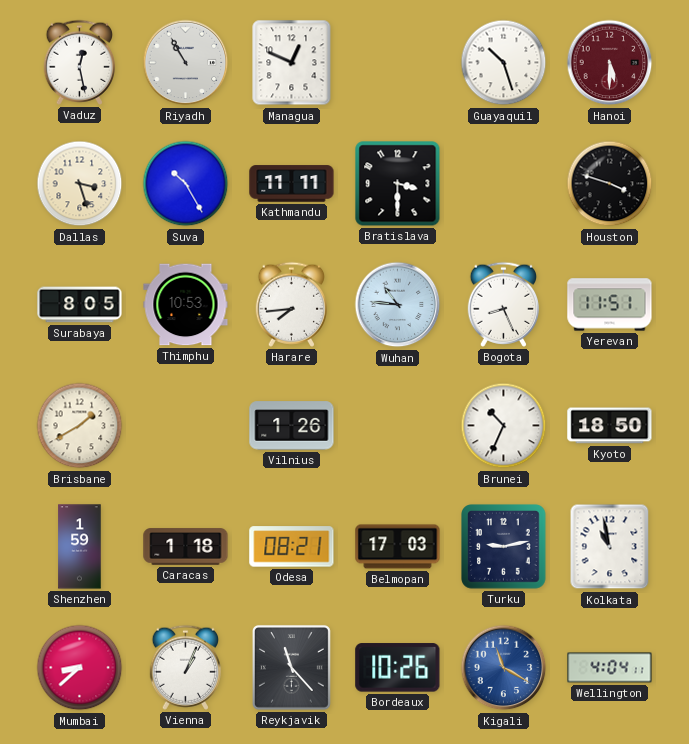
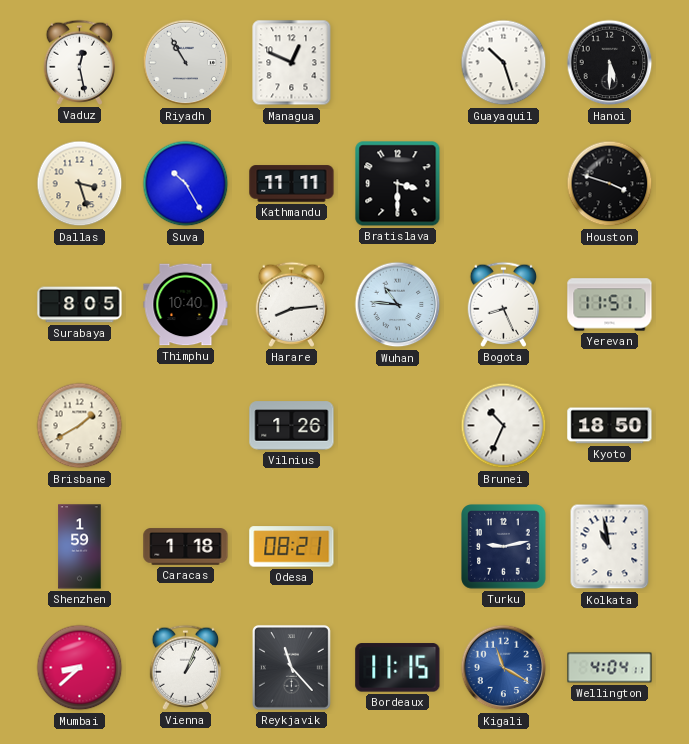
Hanoi dial: burgundy -> black
Thimphu: 10:53 -> 10:40
Harare: 7:44 -> 8:14
Belmopan: 17:03 -> none
Bordeaux: 10:26 -> 11:15
